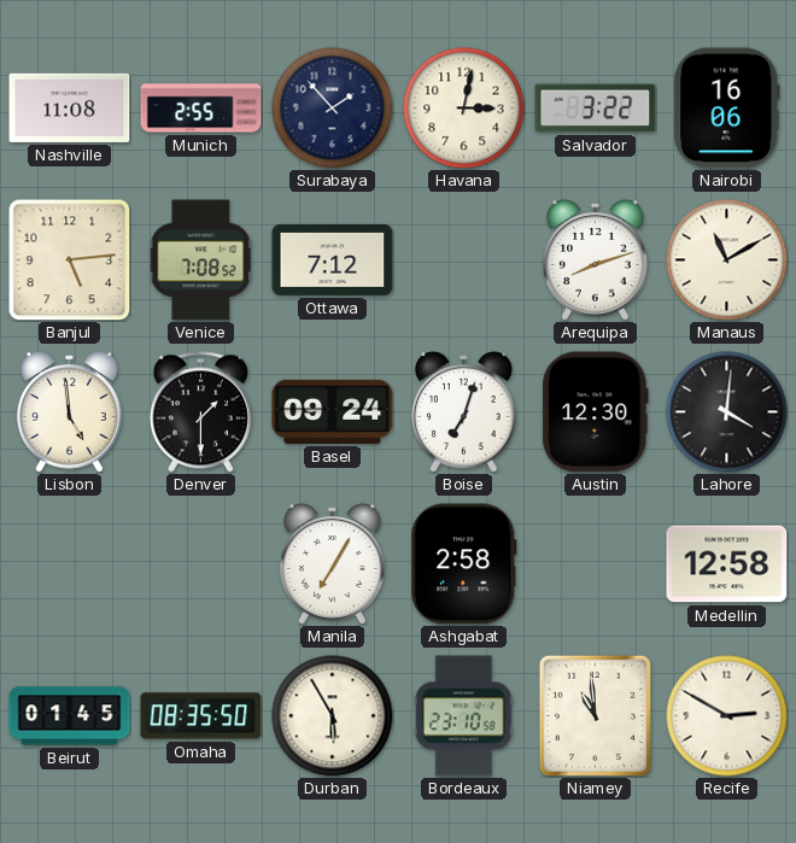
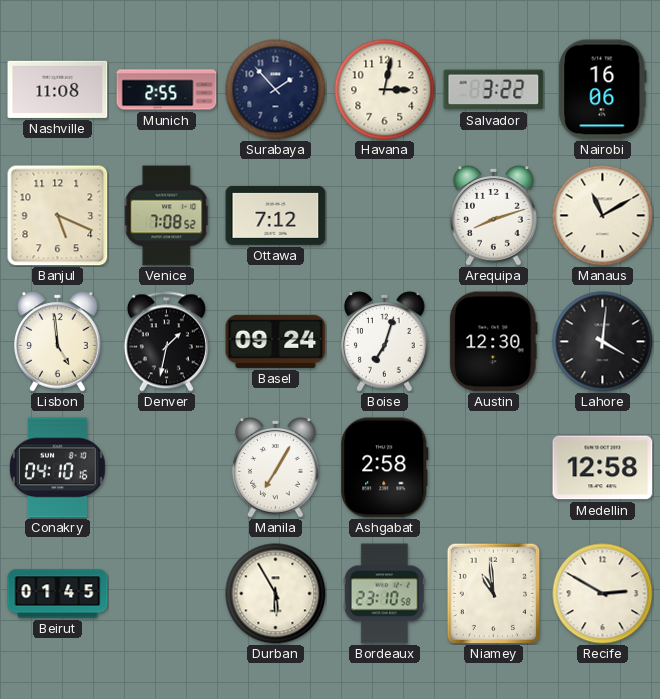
Banjul: 5:14 -> 5:19
Denver: 1:30 -> 1:32
Conakry: none -> 04:10
Omaha: 08:35 -> none
